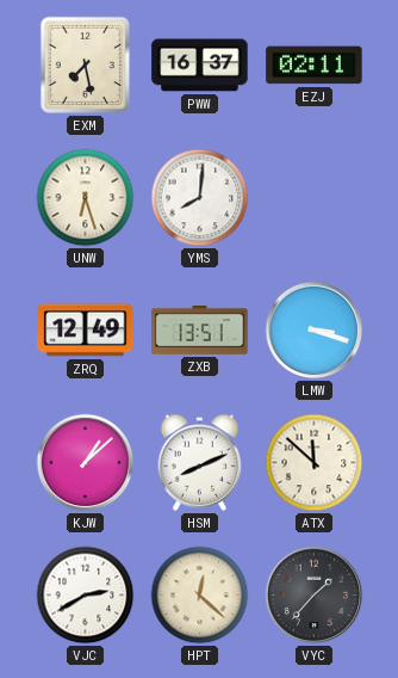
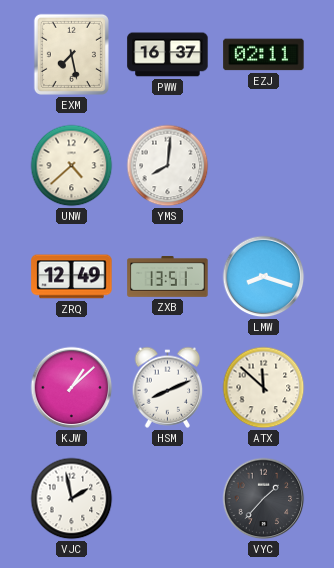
UNW: 6:27 -> 4:38
LMW: 3:18 -> 8:18
VJC: 2:40 -> 1:58
HPT: 12:22 -> none
